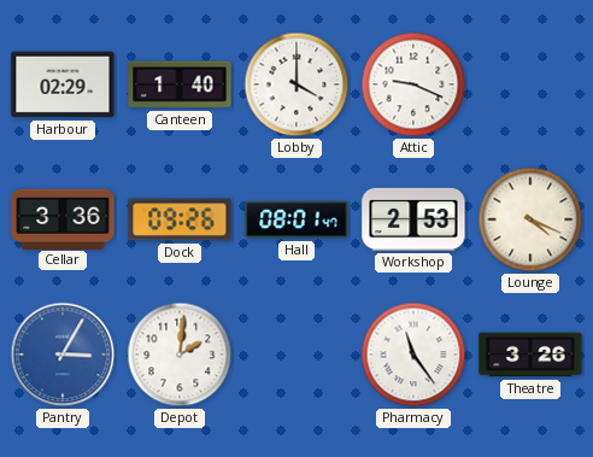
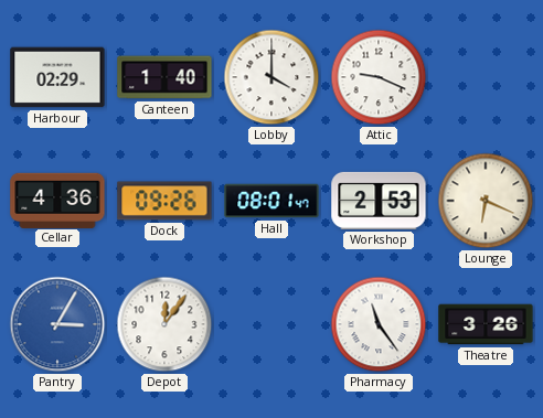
Cellar: 3:36 -> 4:36
Lounge: 4:19 -> 6:19
Depot: 2:01 -> 12:06
